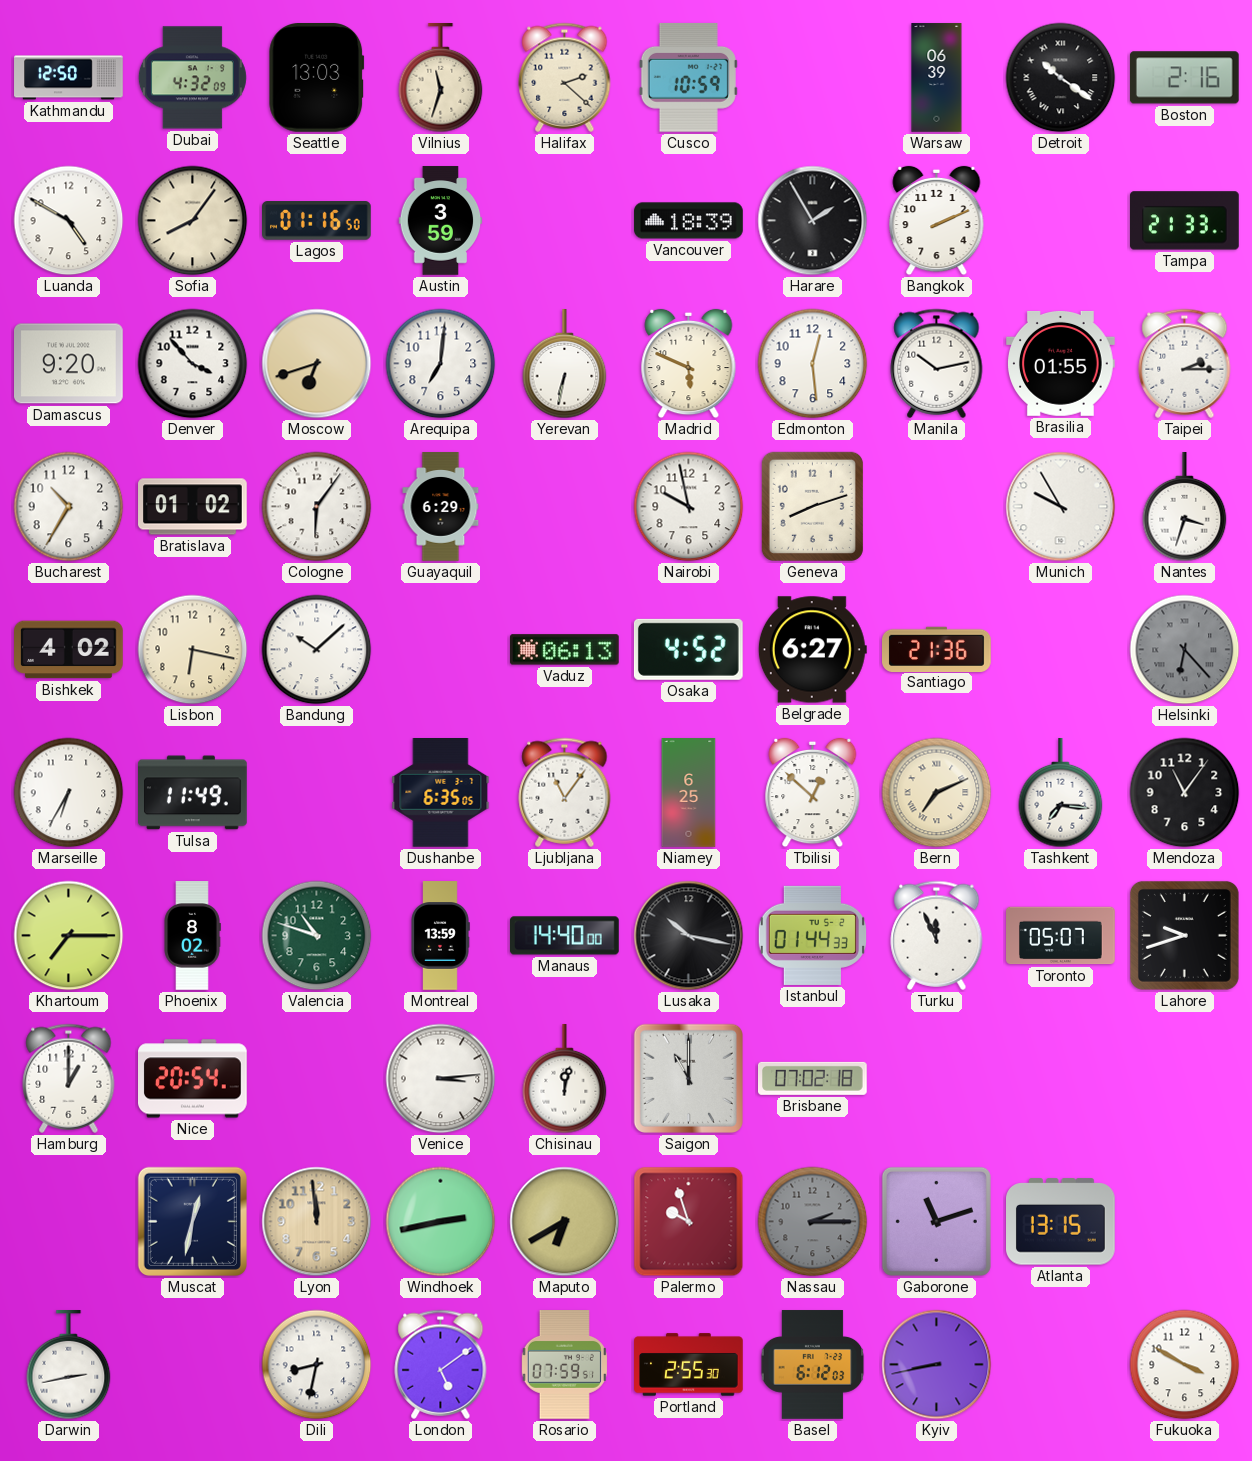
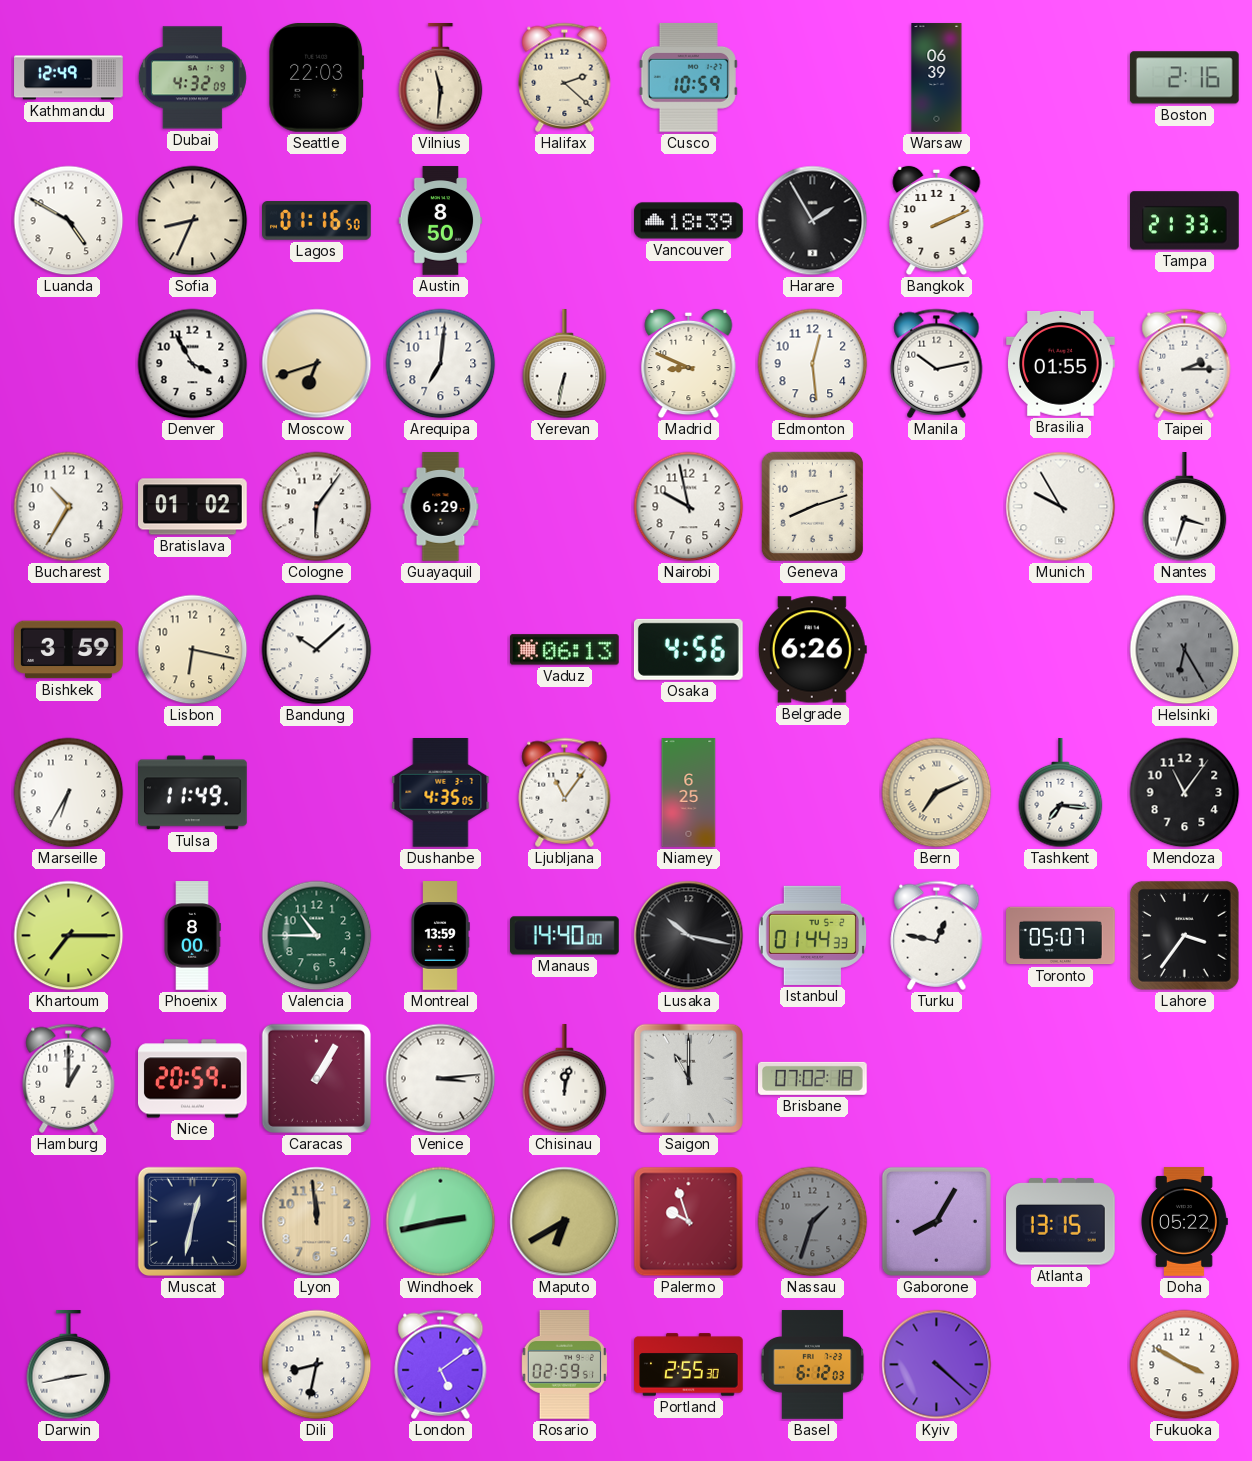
Kathmandu: 12:50 -> 12:49
Seattle: 13:03 -> 22:03
Vilnius: 11:33 -> 11:31
Detroit: 10:21 -> none
Sofia: 8:06 -> 8:34
Austin: 3:59 -> 8:50
Damascus: 9:20 -> none
Denver: 3:53 -> 3:55
Madrid: 5:49 -> 8:49
Bishkek: 4:02 -> 3:59
Osaka: 4:52 -> 4:56
Belgrade: 6:27 -> 6:26
Santiago: 21:36 -> none
Helsinki: 6:23 -> 6:25
Dushanbe: 6:35 -> 4:35
Tbilisi: 12:52 -> none
Phoenix: 8:02 -> 8:00
Valencia: 10:48 -> 10:45
Turku: 11:56 -> 12:47
Lahore: 9:42 -> 3:36
Nice: 20:54 -> 20:59
Caracas: none -> 1:05
Nassau: 2:15 -> 1:33
Gaborone: 11:12 -> 8:05
Doha: none -> 05:22
Rosario: 07:59 -> 02:59
Kyiv: 8:43 -> 4:22
